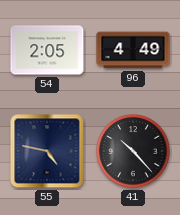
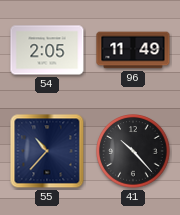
96: 4:49 -> 11:49
55: 4:47 -> 10:37
